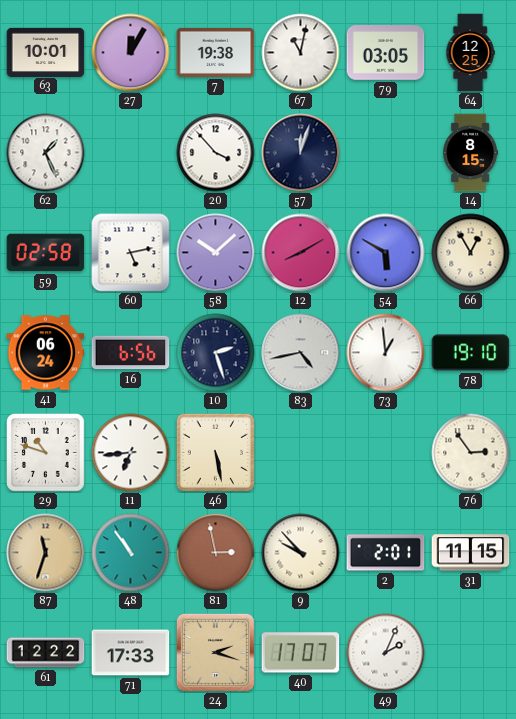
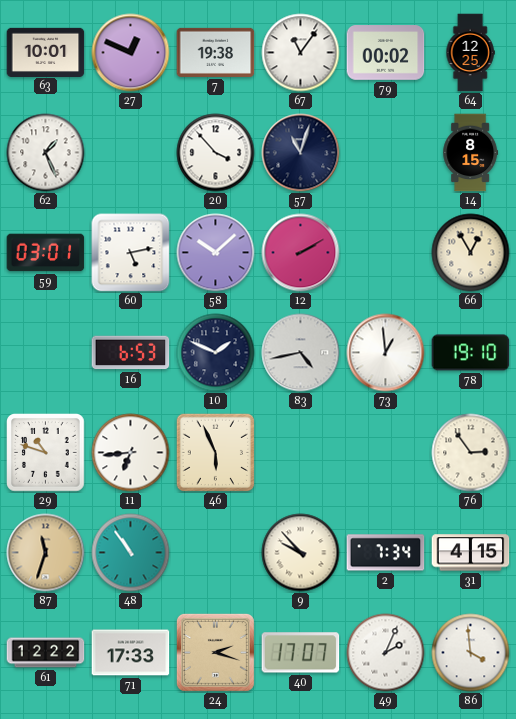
27: 12:05 -> 12:49
67: 11:02 -> 11:06
79: 03:05 -> 00:02
57: 12:03 -> 11:03
59: 02:58 -> 03:01
12: 8:10 -> 2:10
54: 5:50 -> none
41: 06:24 -> none
16: 6:56 -> 6:53
10: 2:27 -> 1:49
46: 5:28 -> 5:56
81: 2:58 -> none
2: 2:01 -> 7:34
31: 11:15 -> 4:15
86: none -> 3:59
